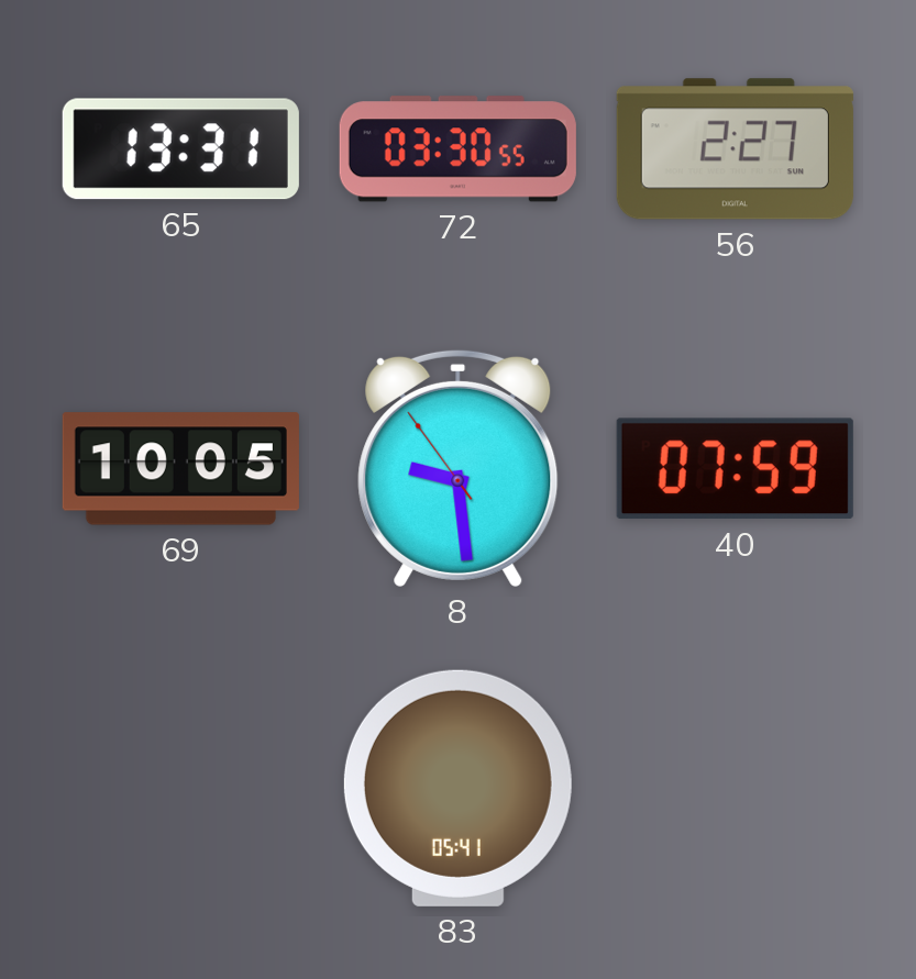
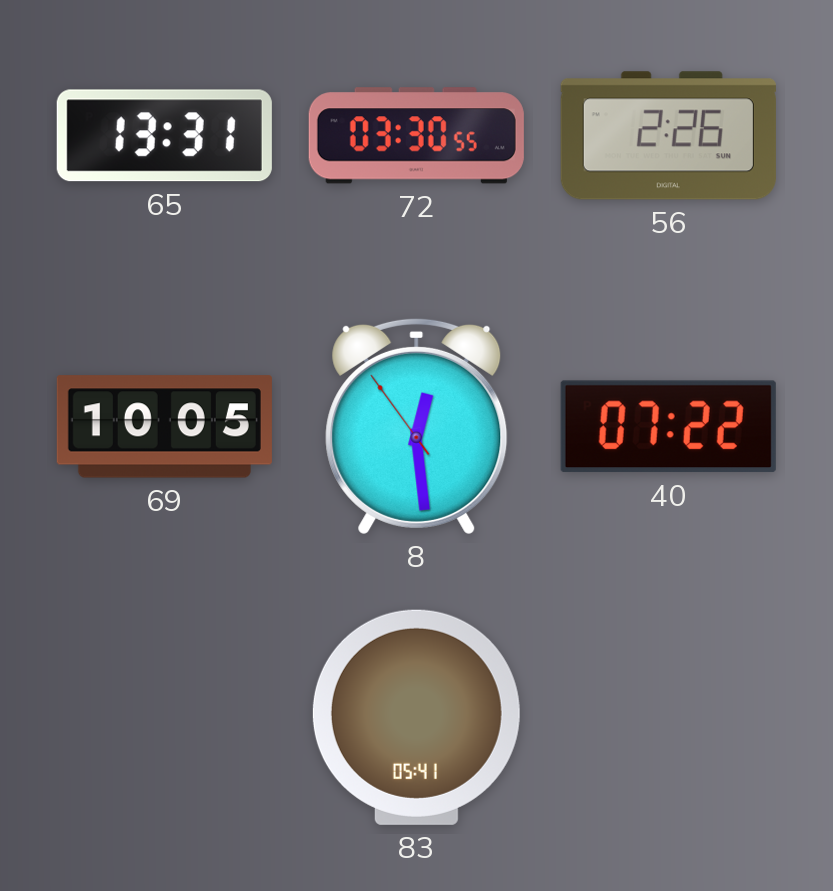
56: 2:27 -> 2:26
8: 9:28 -> 12:28
40: 07:59 -> 07:22
